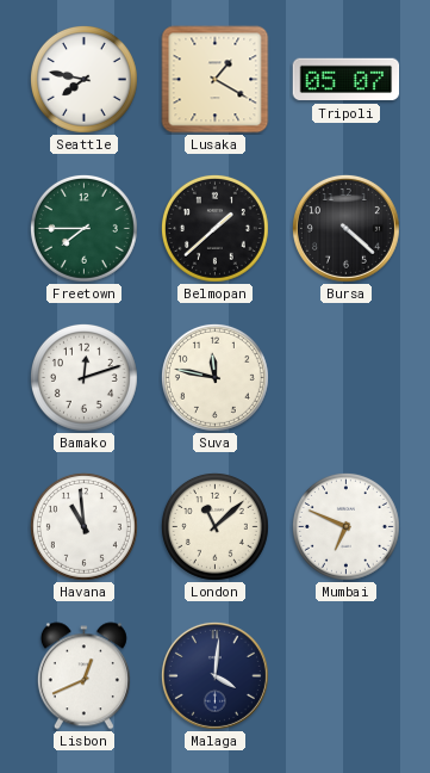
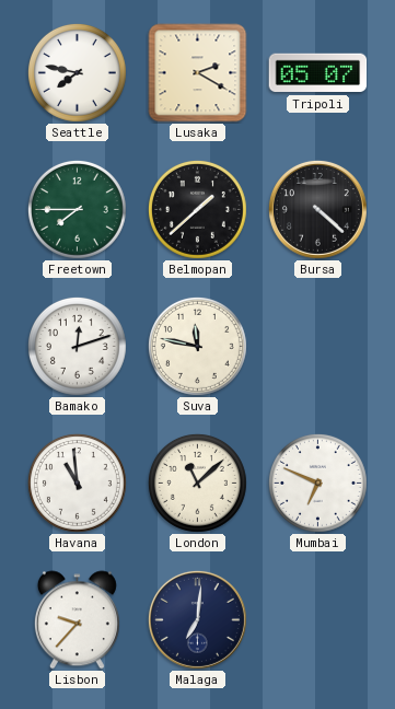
Lusaka: 1:20 -> 2:20
Lisbon: 12:41 -> 9:37
Malaga: 4:01 -> 7:01
